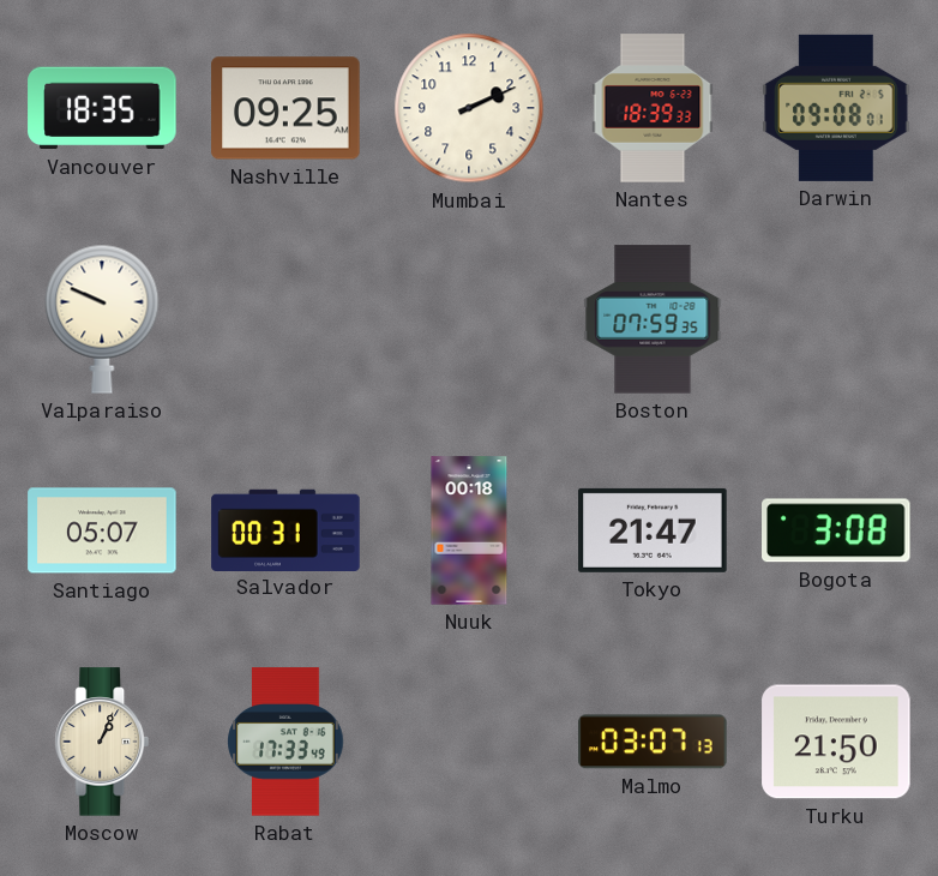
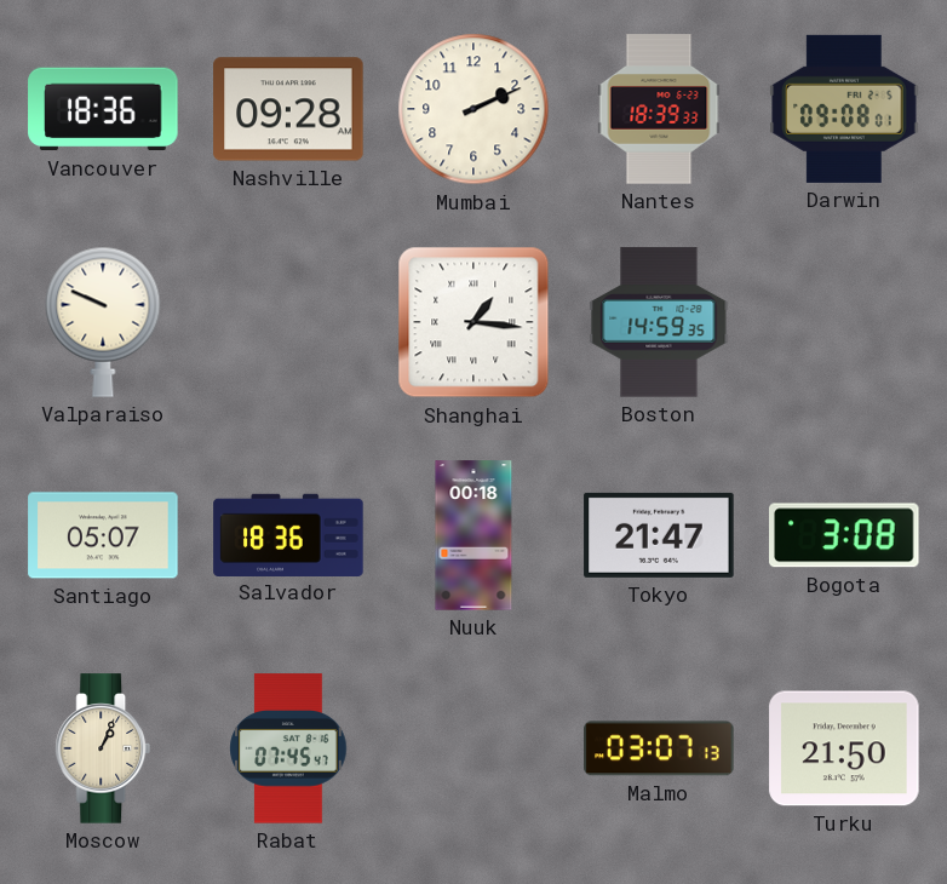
Vancouver: 18:35 -> 18:36
Nashville: 09:25 -> 09:28
Shanghai: none -> 1:16
Boston: 07:59 -> 14:59
Salvador: 00:31 -> 18:36
Rabat: 17:33 -> 07:45
